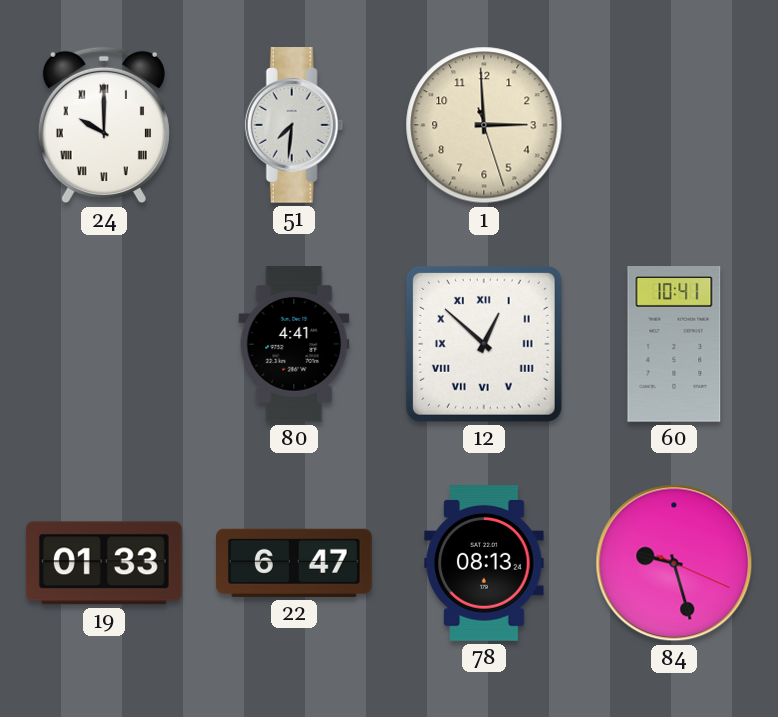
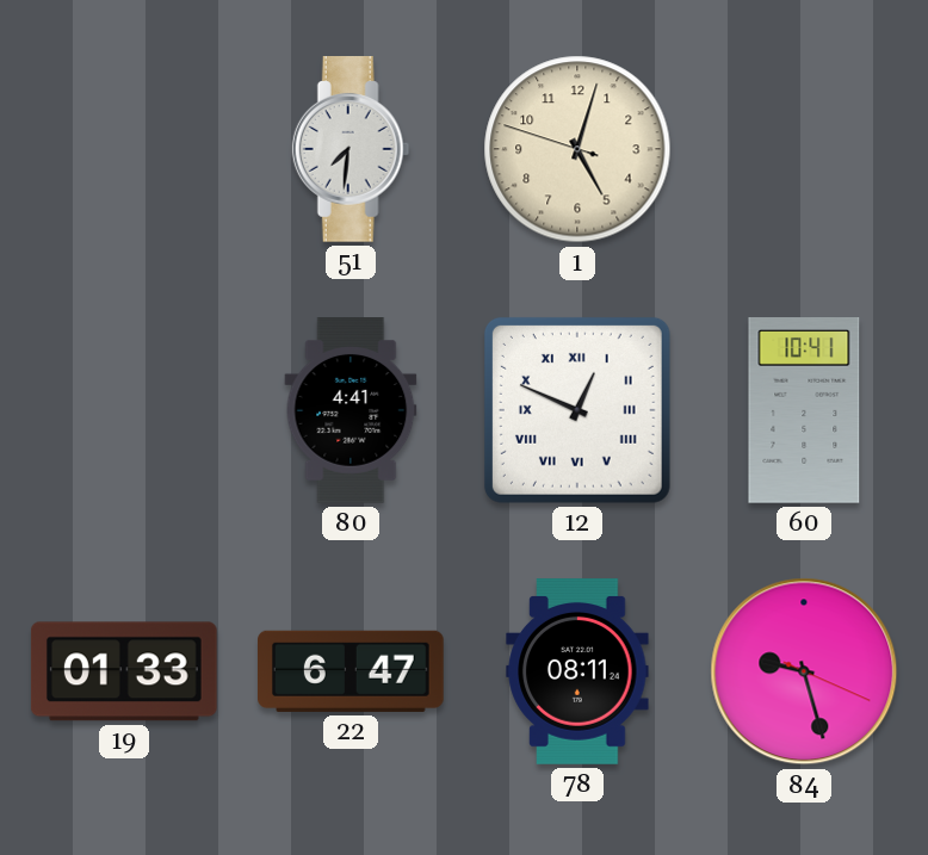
24: 10:00 -> none
1: 2:59 -> 5:02
12: 12:52 -> 12:49
78: 08:13 -> 08:11
